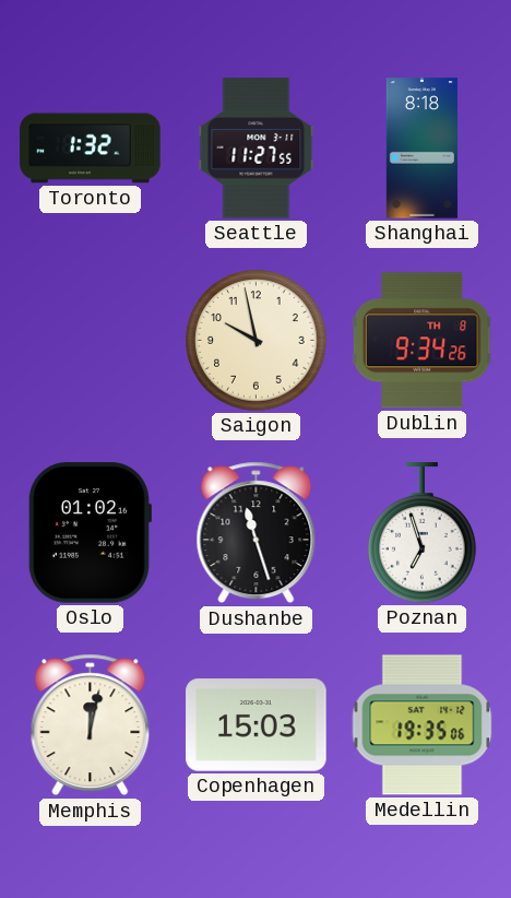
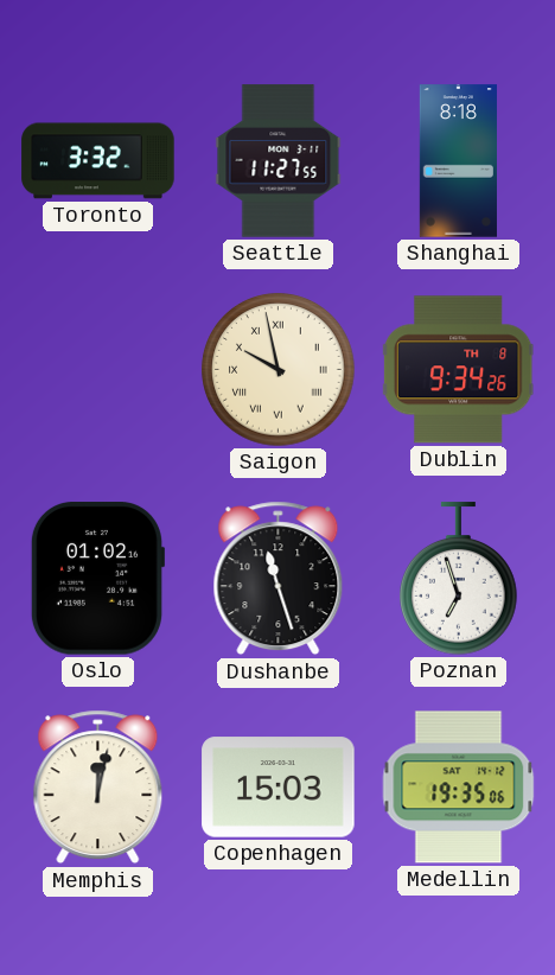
Toronto: 1:32 -> 3:32
Saigon numerals: Arabic -> Roman
